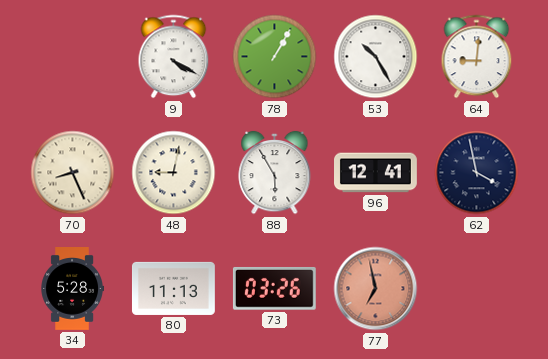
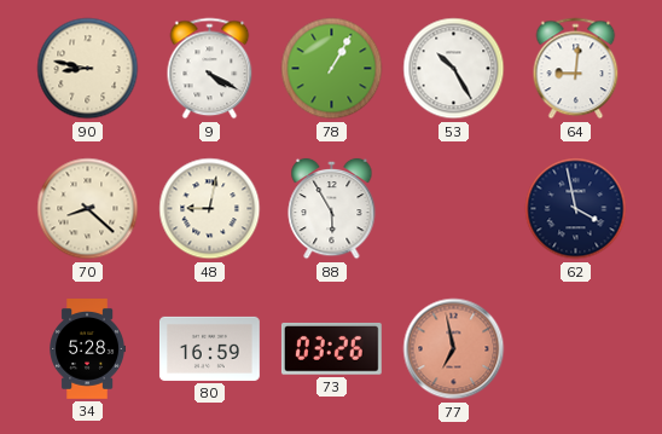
90: none -> 8:47
70: 8:26 -> 8:22
96: 12:41 -> none
80: 11:13 -> 16:59
